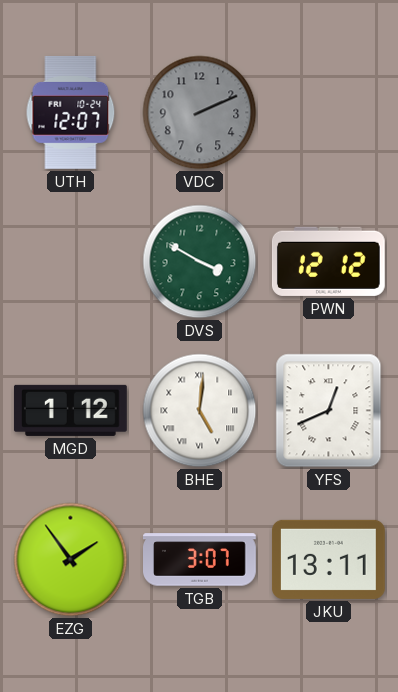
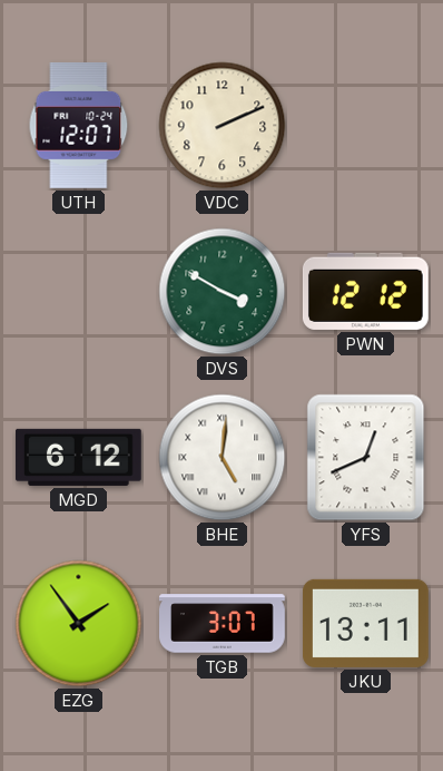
VDC dial: grey -> cream
MGD: 1:12 -> 6:12
